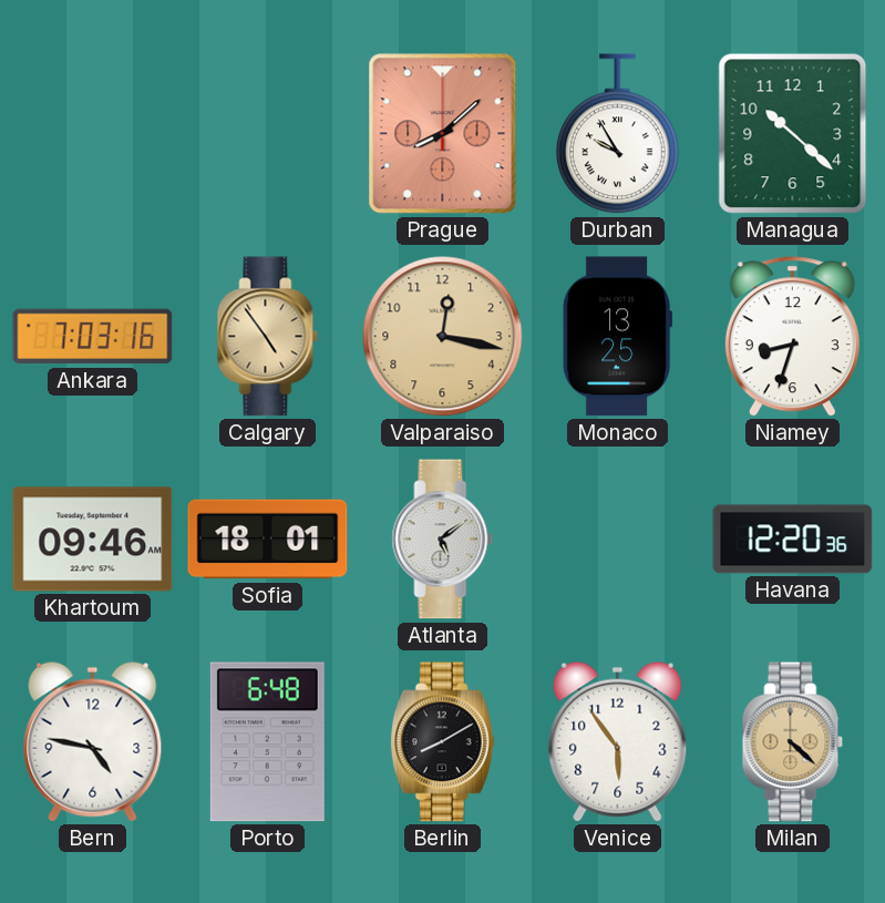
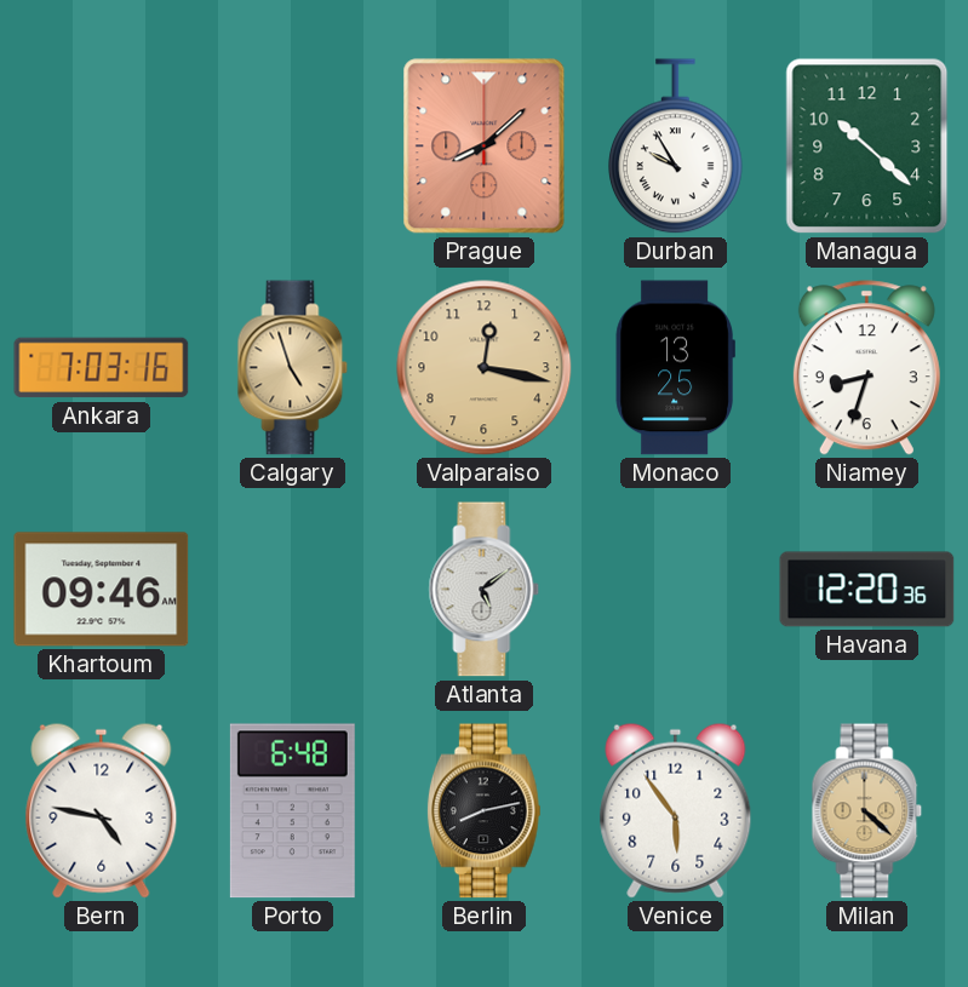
Calgary: 4:54 -> 4:57
Sofia: 18:01 -> none
Berlin: 8:10 -> 8:13
